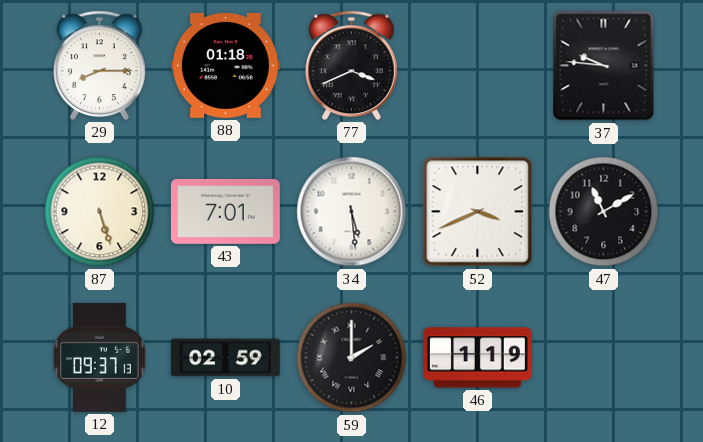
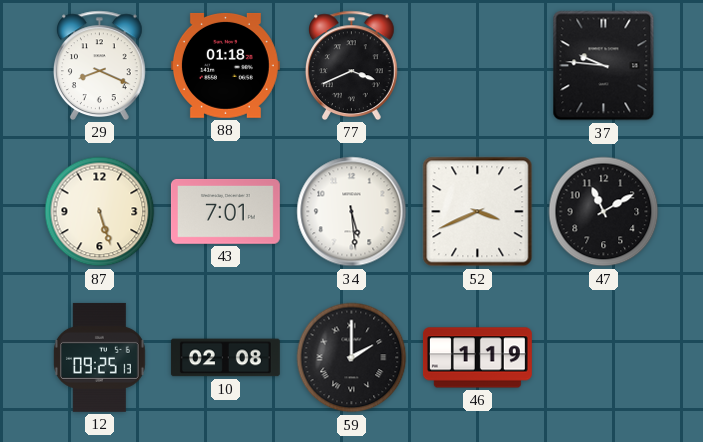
29: 8:15 -> 8:19
12: 09:37 -> 09:25
10: 02:59 -> 02:08
